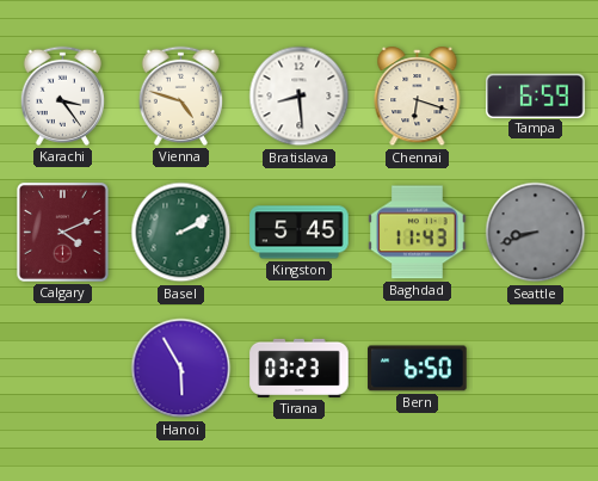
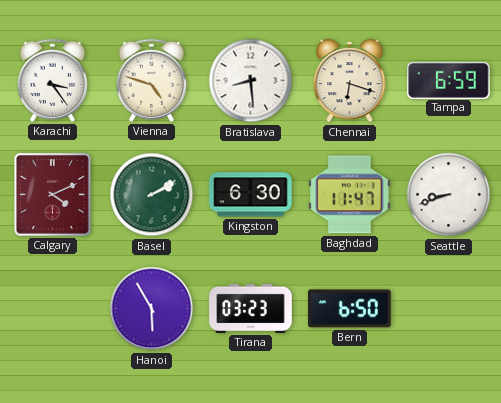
Kingston: 5:45 -> 6:30
Baghdad: 11:43 -> 11:47
Seattle dial: grey -> white
